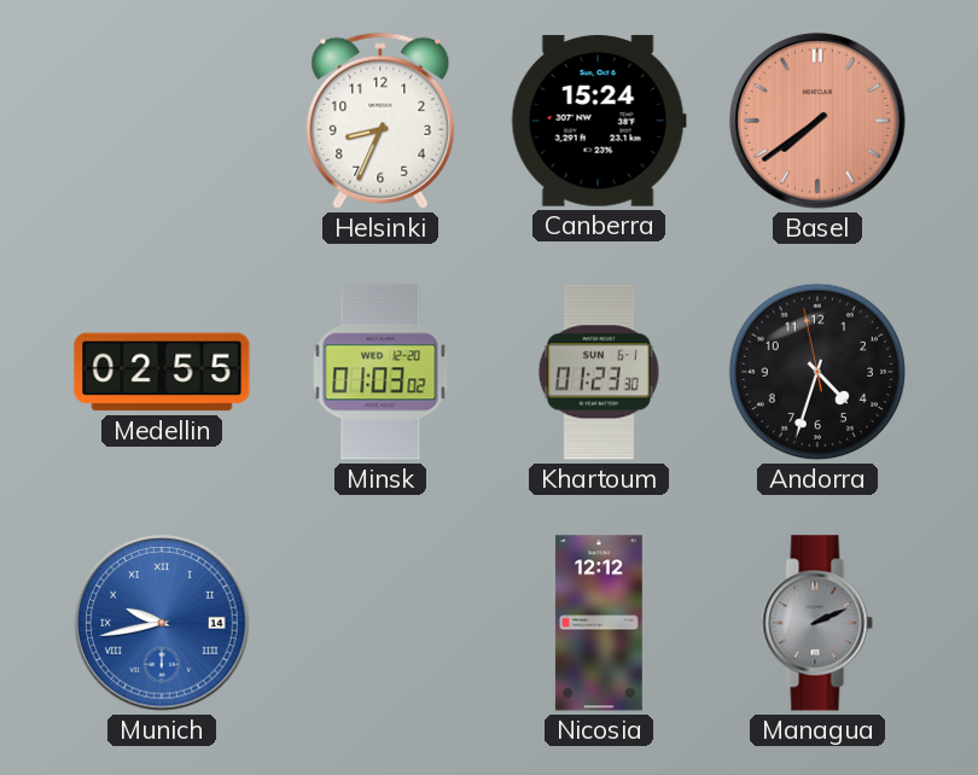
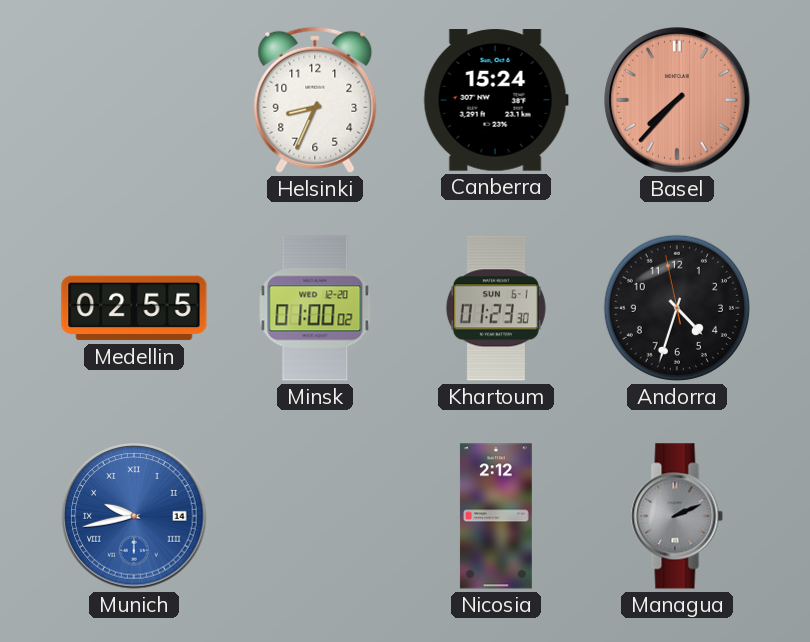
Basel: 7:39 -> 7:37
Minsk: 01:03 -> 01:00
Nicosia: 12:12 -> 2:12
